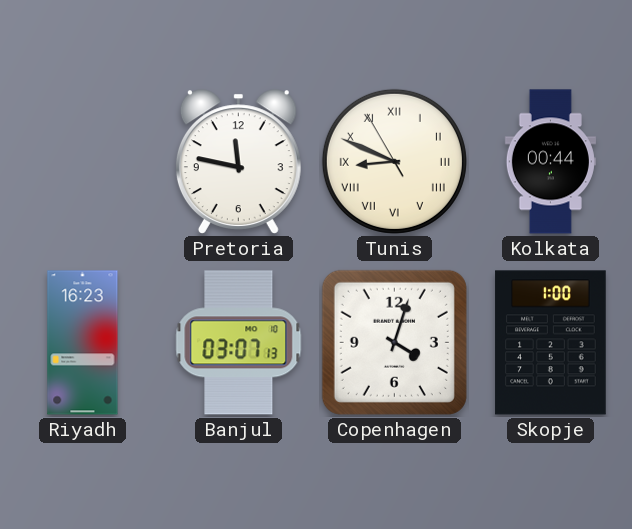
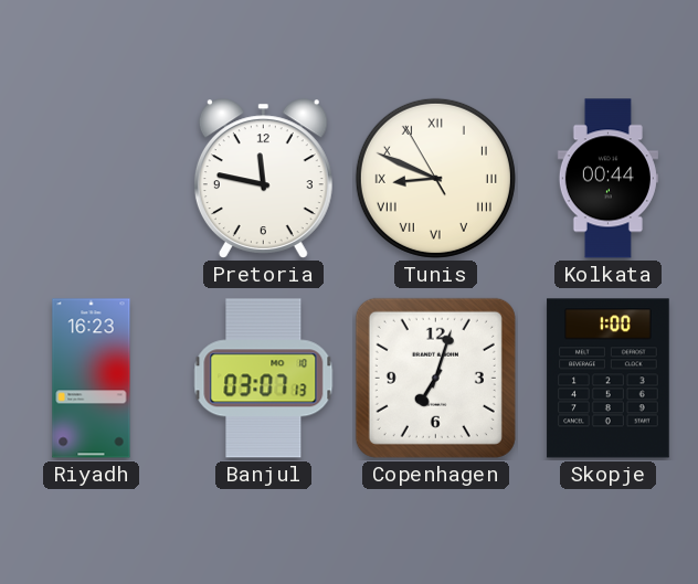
Copenhagen: 4:03 -> 7:03
